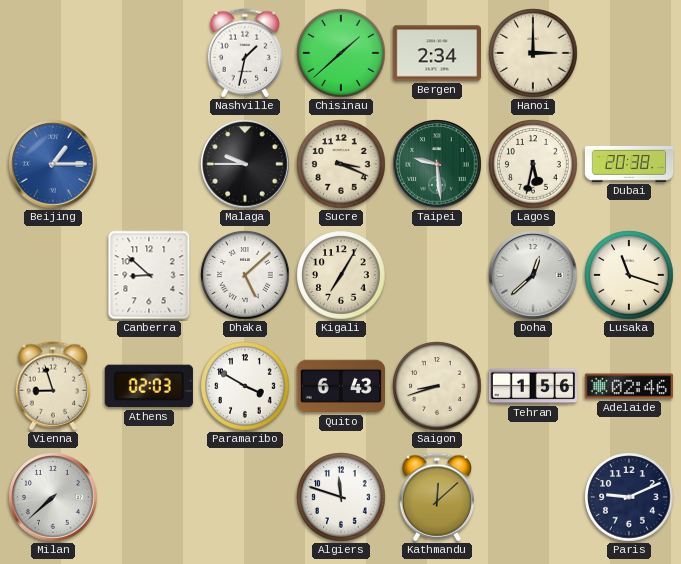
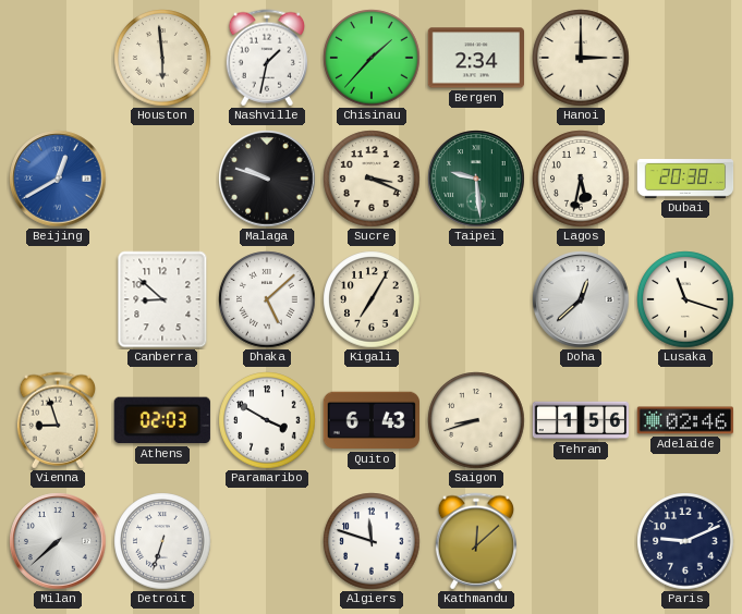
Houston: none -> 5:59
Chisinau: 1:38 -> 1:37
Beijing: 1:15 -> 12:40
Malaga: 9:45 -> 9:48
Detroit: none -> 6:33
